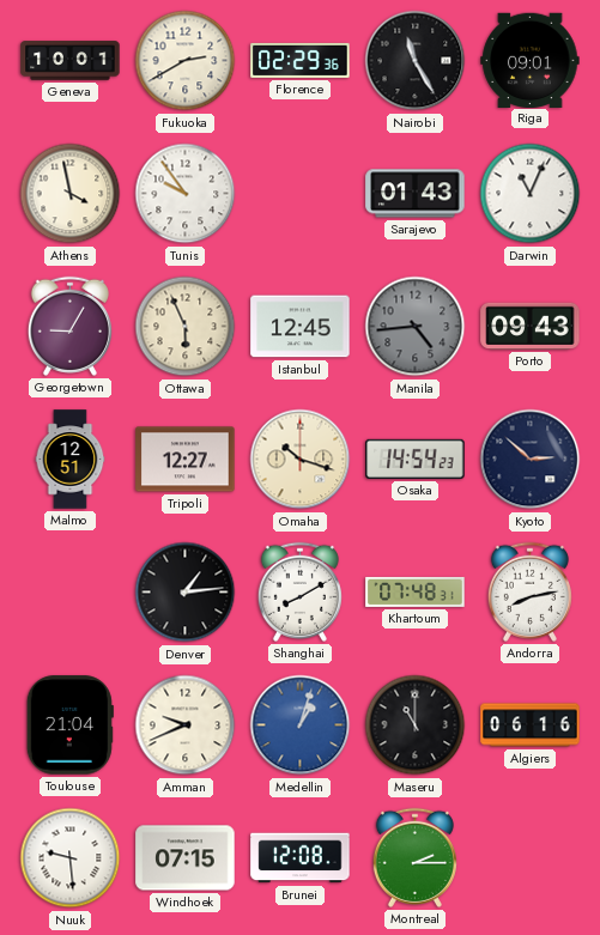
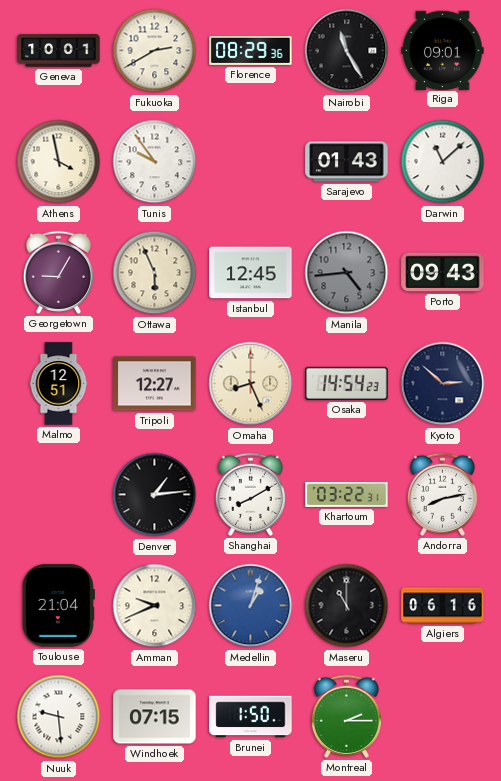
Florence: 02:29 -> 08:29
Darwin: 11:04 -> 11:08
Omaha: 10:18 -> 8:26
Khartoum: 07:48 -> 03:22
Brunei: 12:08 -> 1:50
